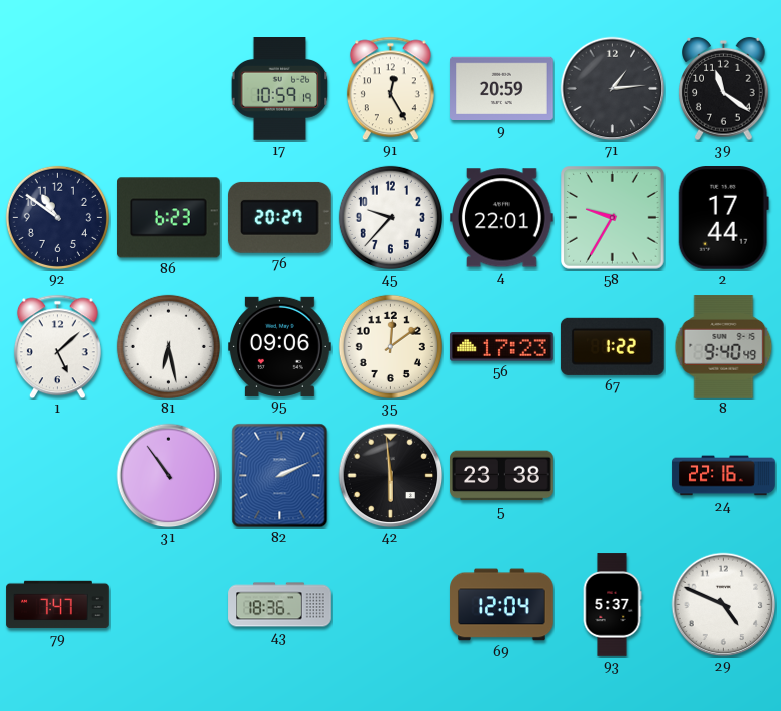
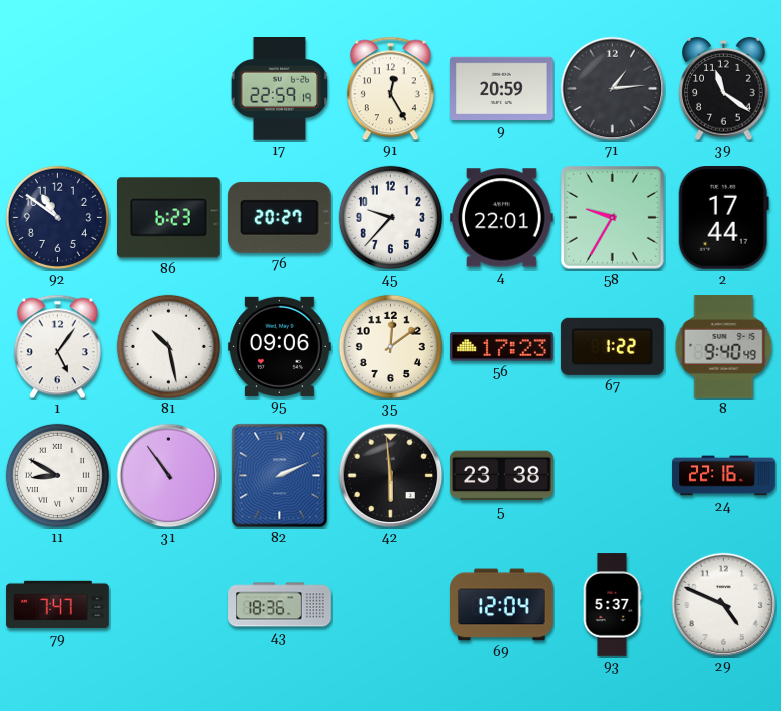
17: 10:59 -> 22:59
1: 5:08 -> 5:06
81: 6:28 -> 10:28
11: none -> 8:50
